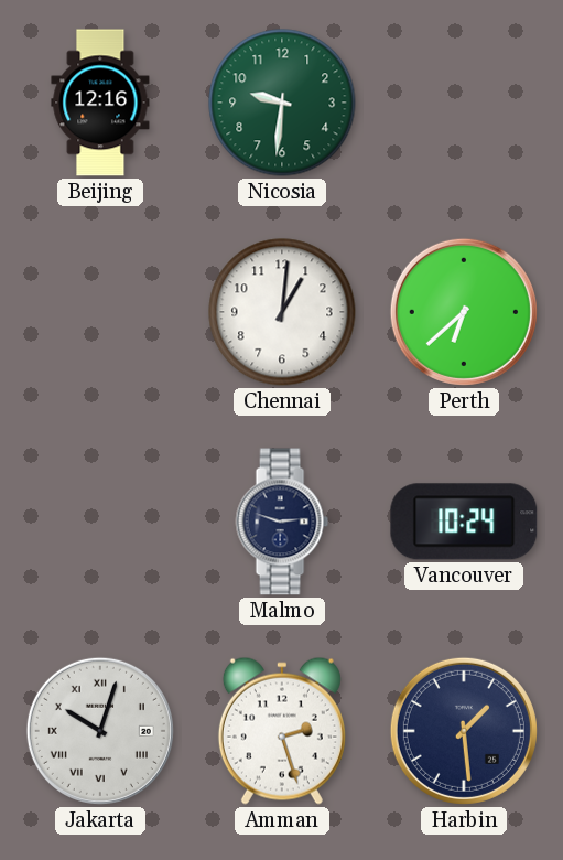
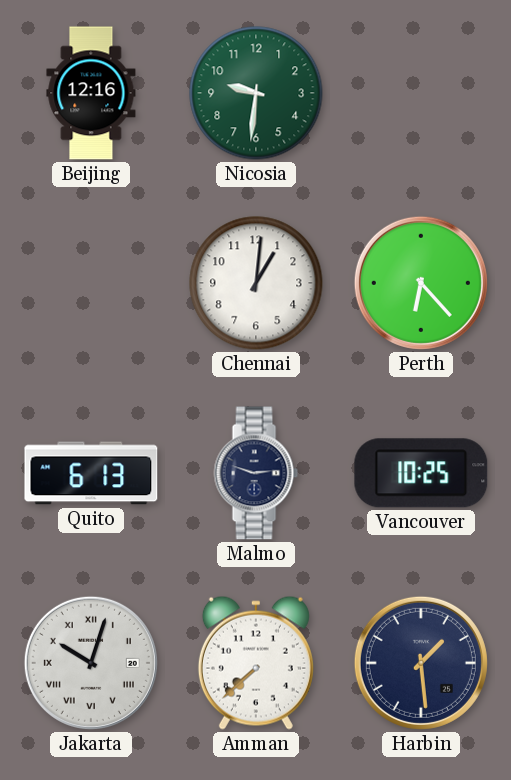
Perth: 6:38 -> 6:23
Quito: none -> 6:13
Vancouver: 10:24 -> 10:25
Amman: 2:27 -> 7:38
